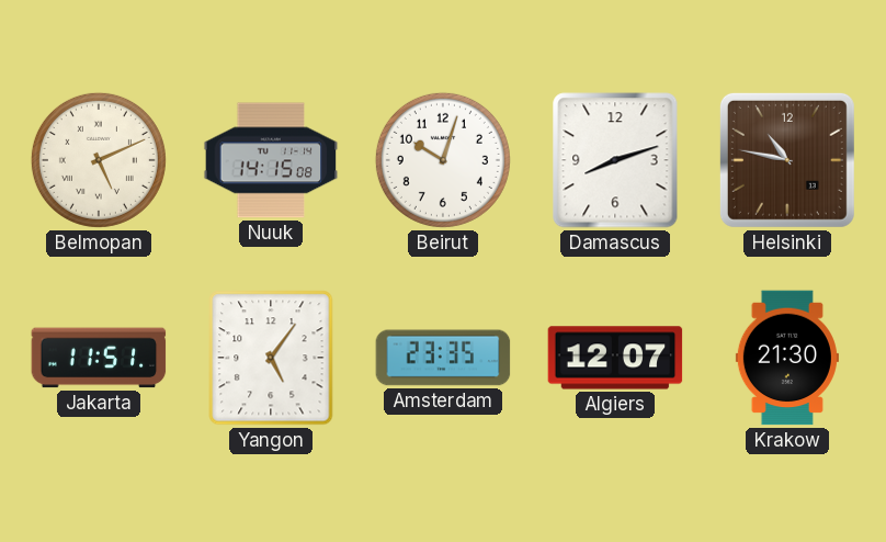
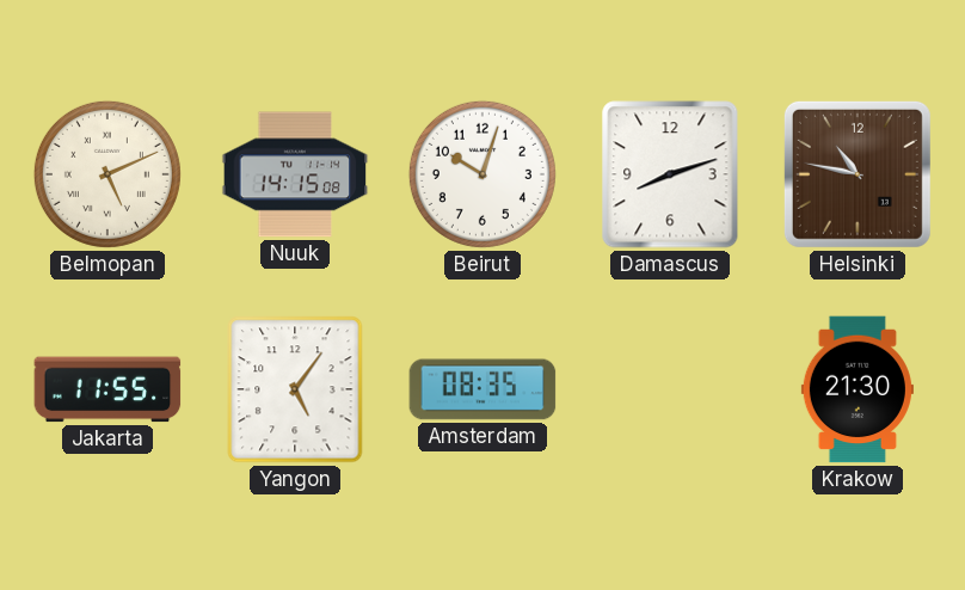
Jakarta: 11:51 -> 11:55
Amsterdam: 23:35 -> 08:35
Algiers: 12:07 -> none
